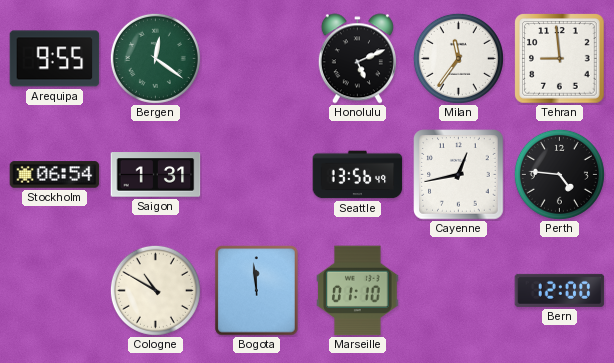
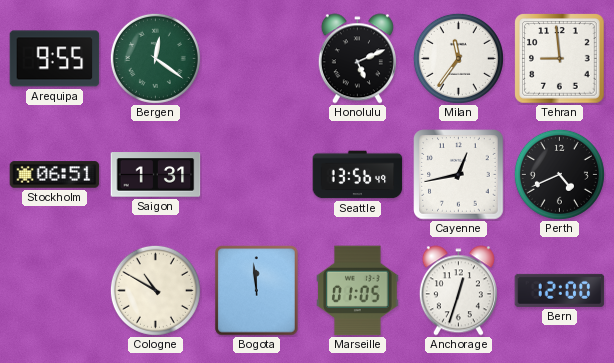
Stockholm: 06:54 -> 06:51
Perth: 4:46 -> 4:41
Marseille: 01:10 -> 01:05
Anchorage: none -> 12:33
